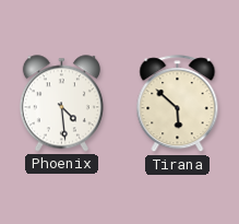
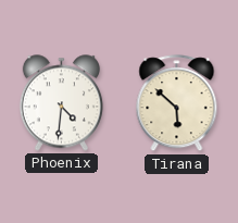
Phoenix: 4:29 -> 4:31
